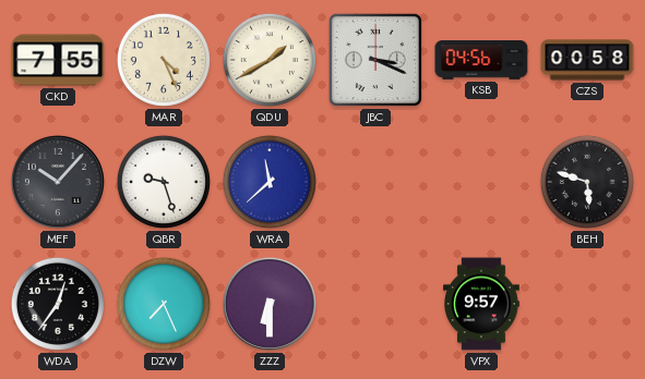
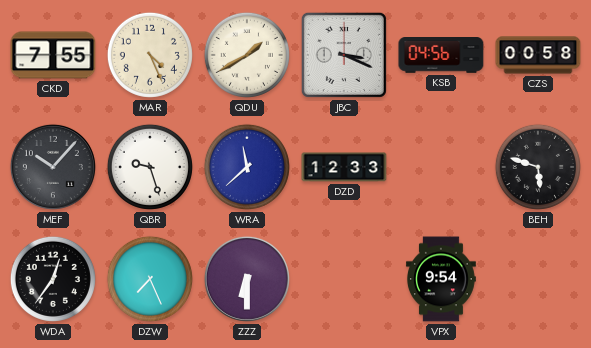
DZD: none -> 12:33
VPX: 9:57 -> 9:54
